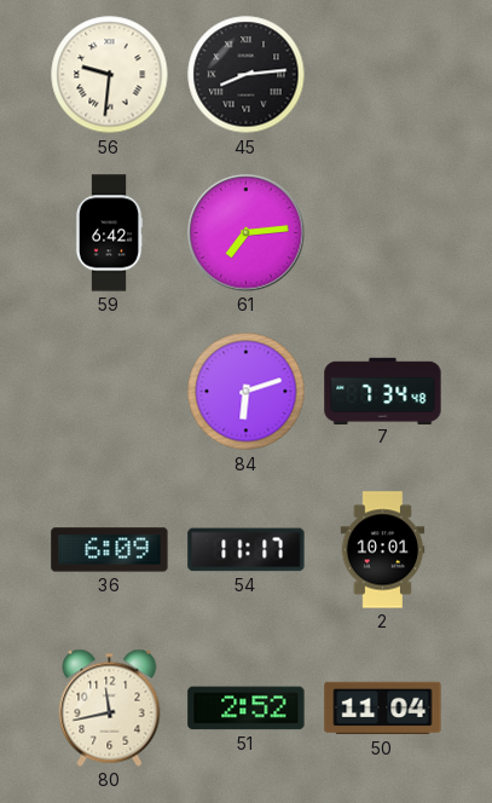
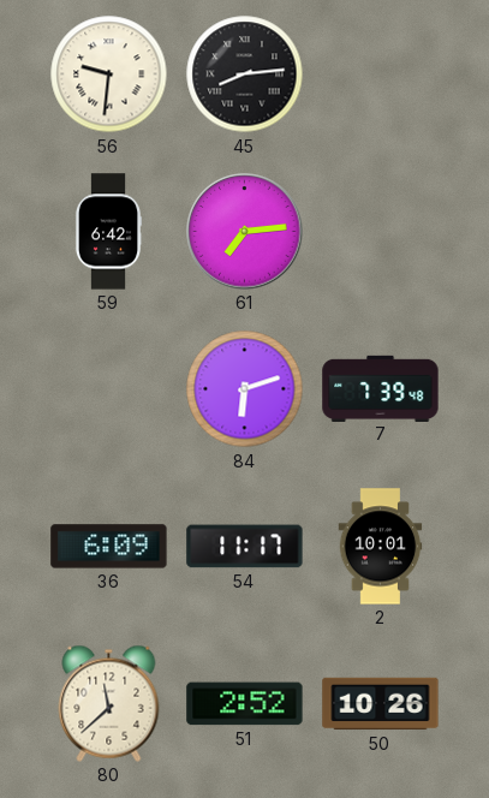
7: 7:34 -> 7:39
80: 11:43 -> 11:38
50: 11:04 -> 10:26
